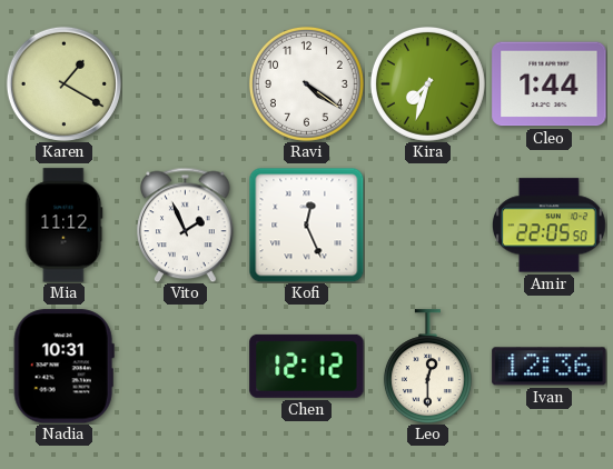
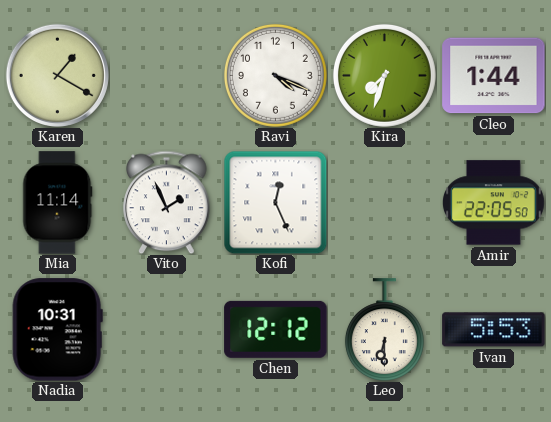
Ravi: 4:21 -> 4:19
Mia: 11:12 -> 11:14
Leo: 12:30 -> 6:30
Ivan: 12:36 -> 5:53
